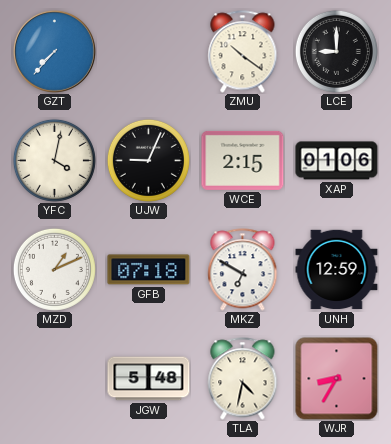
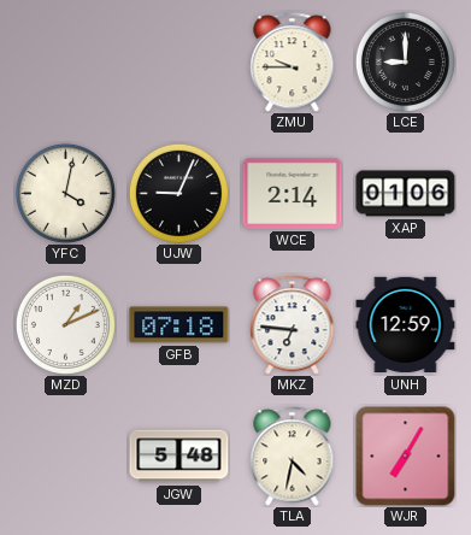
GZT: 7:37 -> none
ZMU: 10:21 -> 9:45
WCE: 2:15 -> 2:14
MKZ: 6:50 -> 6:46
WJR: 8:35 -> 7:05
